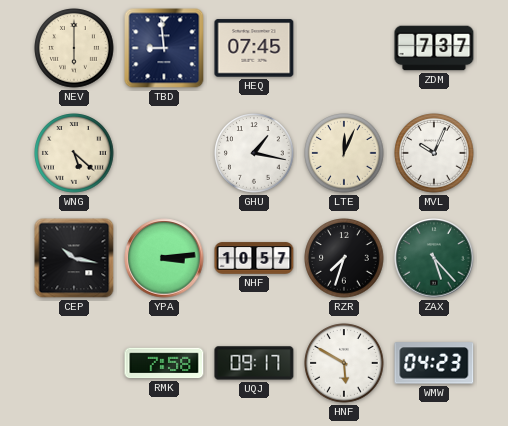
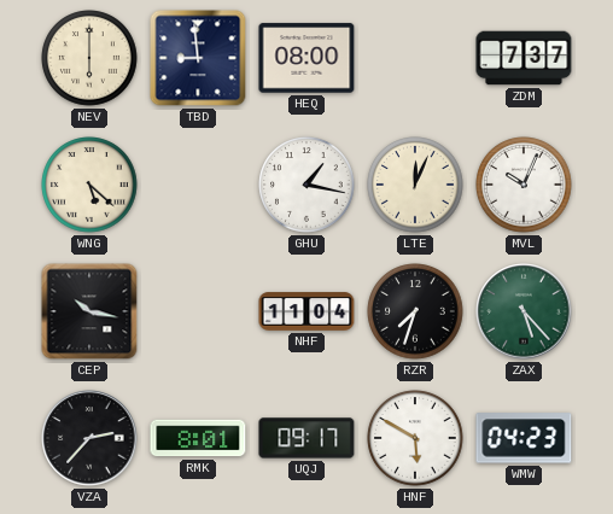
HEQ: 07:45 -> 08:00
YPA: 3:14 -> none
NHF: 10:57 -> 11:04
VZA: none -> 2:37
RMK: 7:58 -> 8:01
